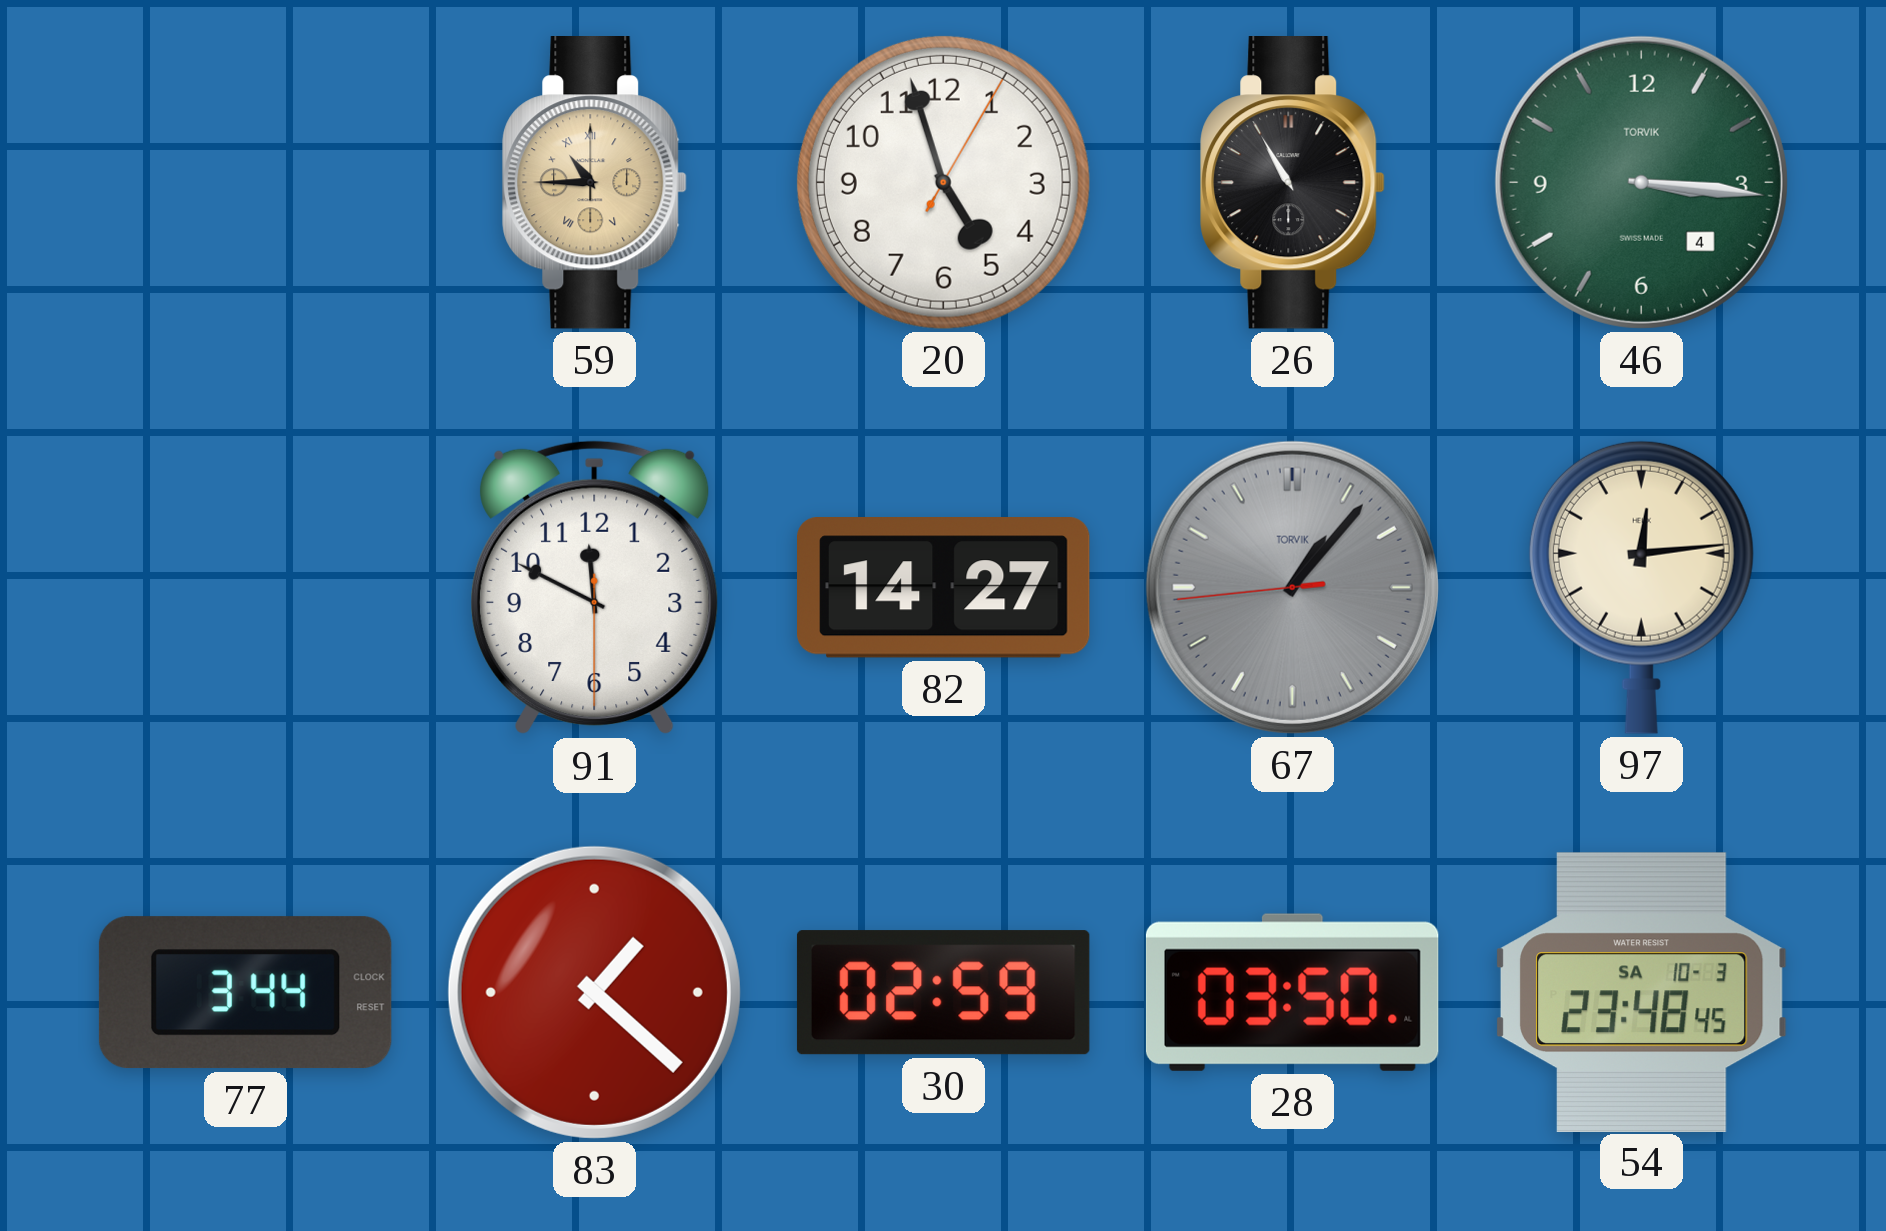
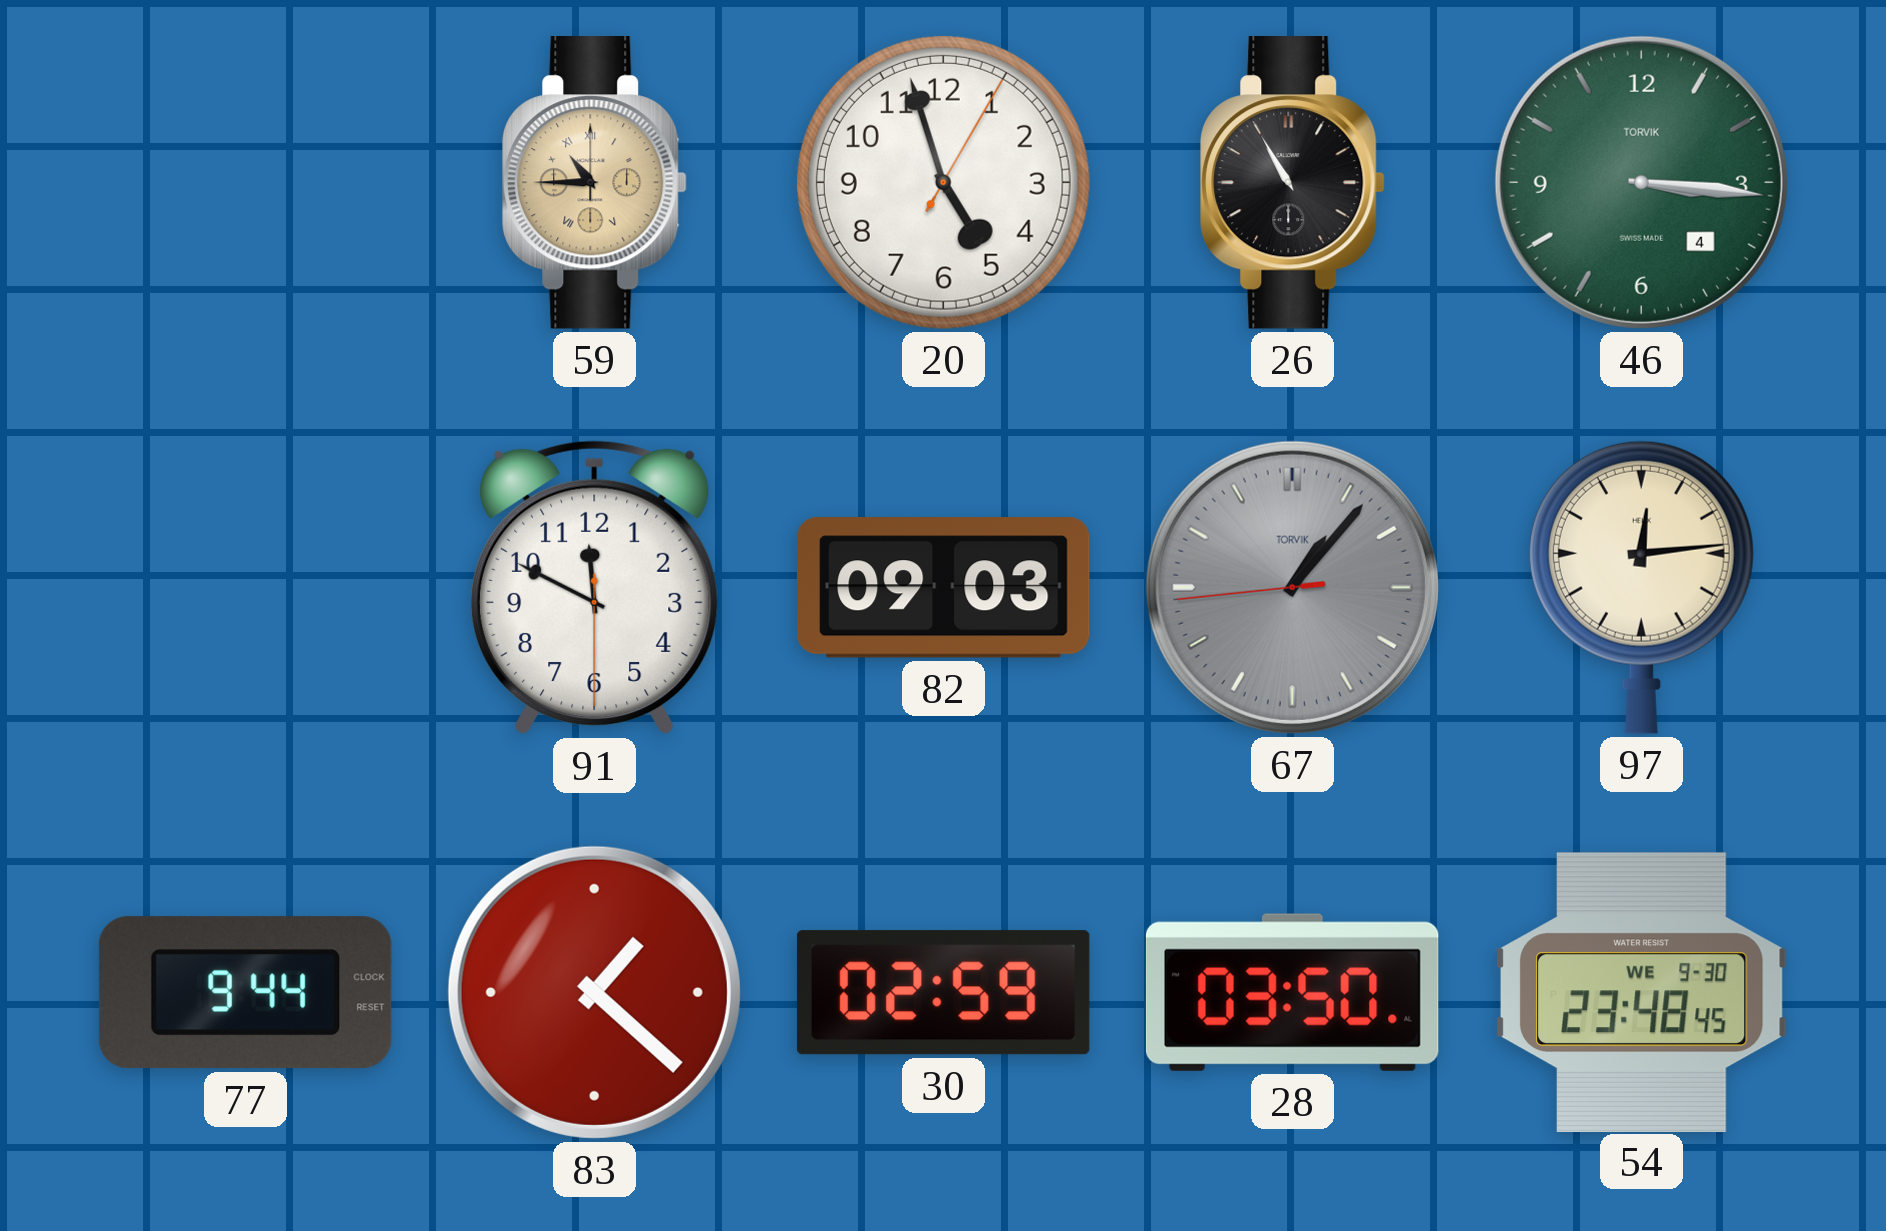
82: 14:27 -> 09:03
77: 3:44 -> 9:44
54 date: SA 10-3 -> WE 9-30
